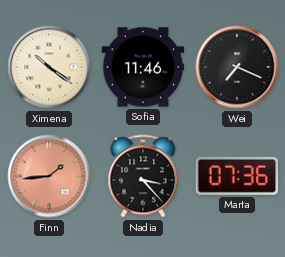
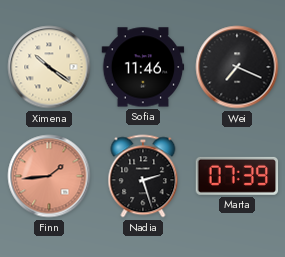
Nadia: 3:23 -> 2:27
Marta: 07:36 -> 07:39
